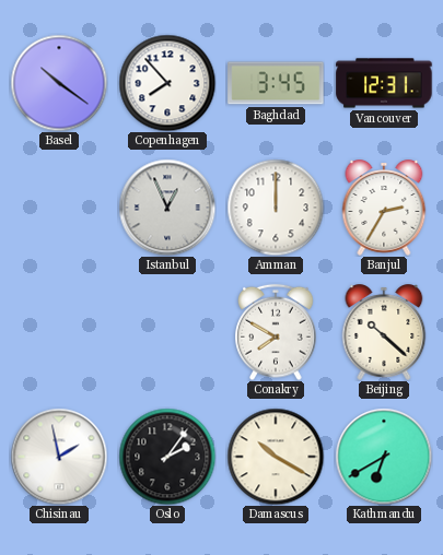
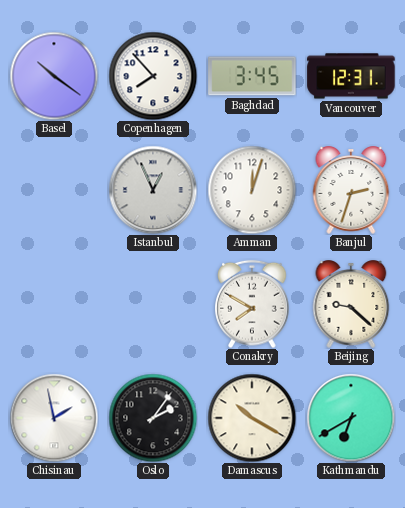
Amman: 12:00 -> 12:03
Banjul: 2:35 -> 2:33
Beijing: 10:22 -> 9:22
